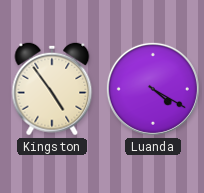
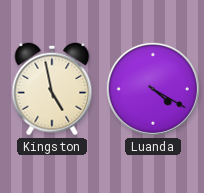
Kingston: 4:54 -> 4:58
